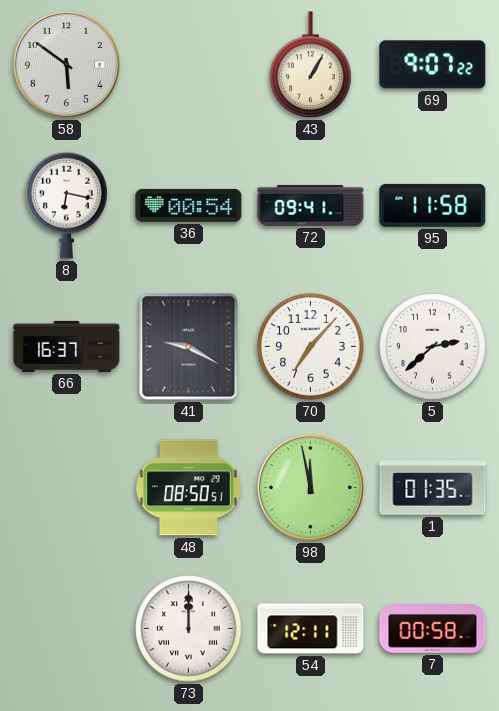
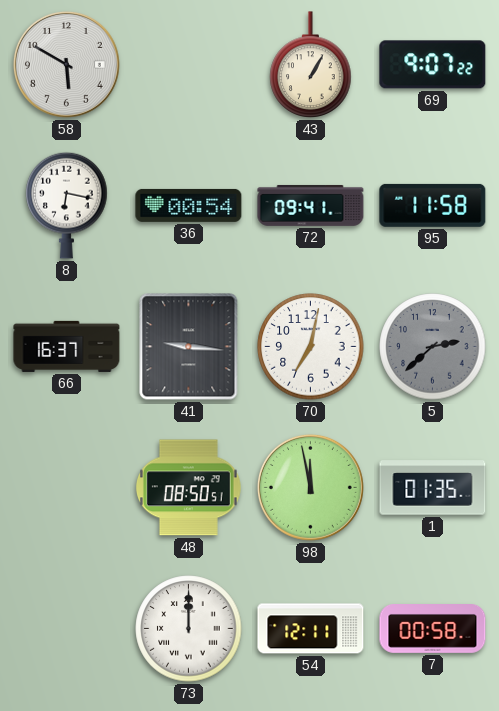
58: 5:51 -> 5:50
41: 9:20 -> 9:16
70: 7:07 -> 7:02
5 dial: white -> grey
